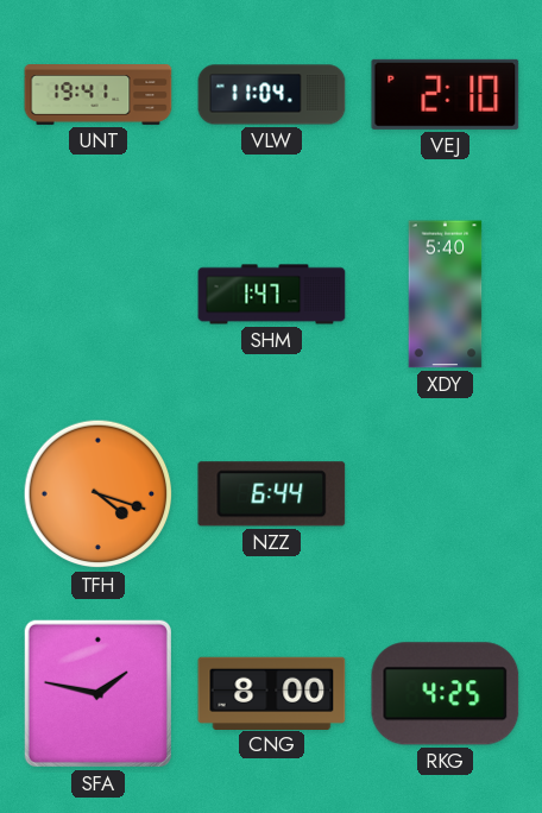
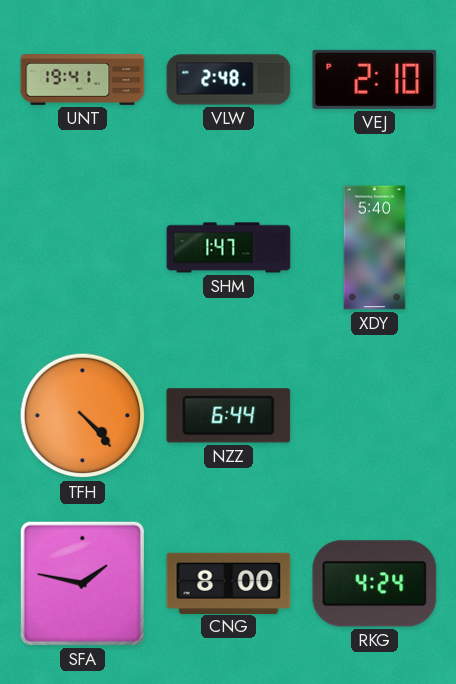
VLW: 11:04 -> 2:48
TFH: 4:18 -> 4:23
RKG: 4:25 -> 4:24
